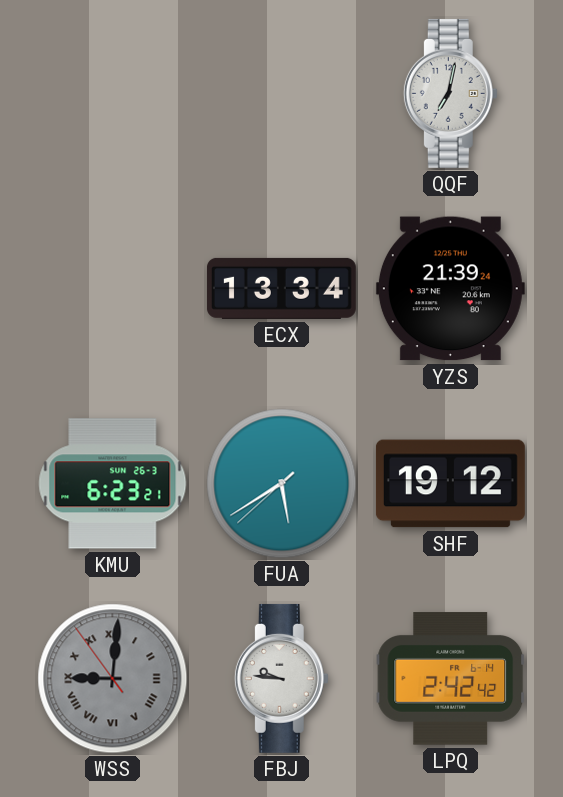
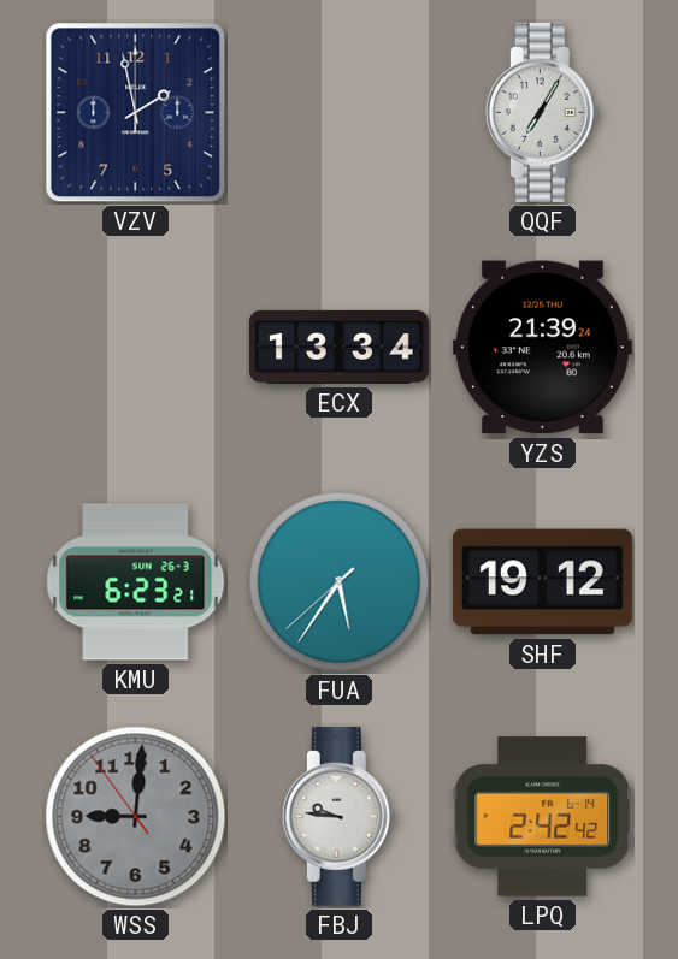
VZV: none -> 1:58
QQF: 7:02 -> 7:05
FUA: 5:39 -> 5:35
WSS numerals: Roman -> Arabic
